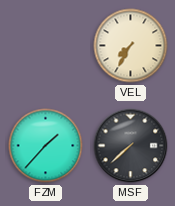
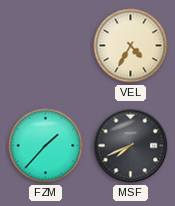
VEL: 7:35 -> 4:35
MSF: 7:38 -> 7:41
